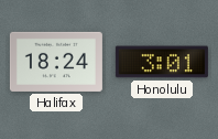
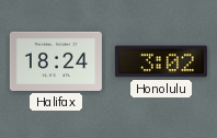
Honolulu: 3:01 -> 3:02
